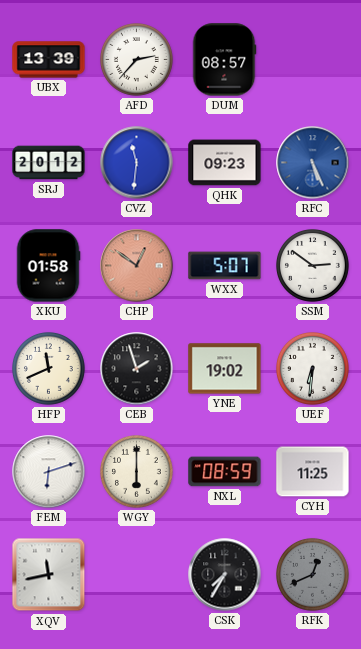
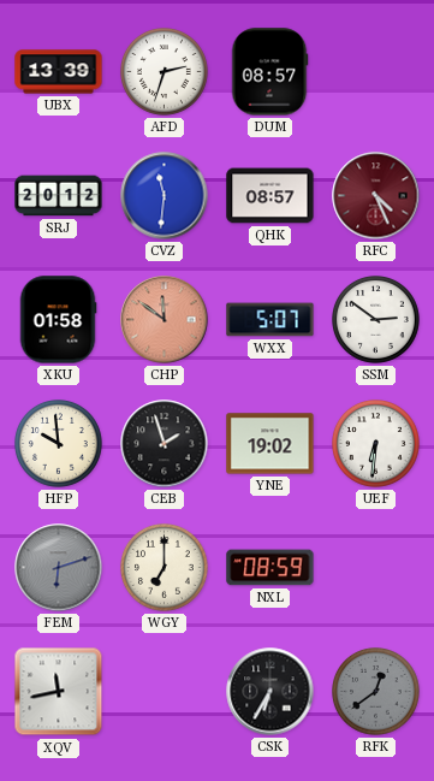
AFD: 2:37 -> 2:33
QHK: 09:23 -> 08:57
RFC: 5:26 -> 4:26
RFC dial: blue -> burgundy
CHP: 12:51 -> 11:51
HFP: 11:41 -> 9:59
FEM dial: white -> grey
WGY: 6:00 -> 7:00
CYH: 11:25 -> none
CSK: 7:35 -> 6:35
RFK: 12:41 -> 12:39
